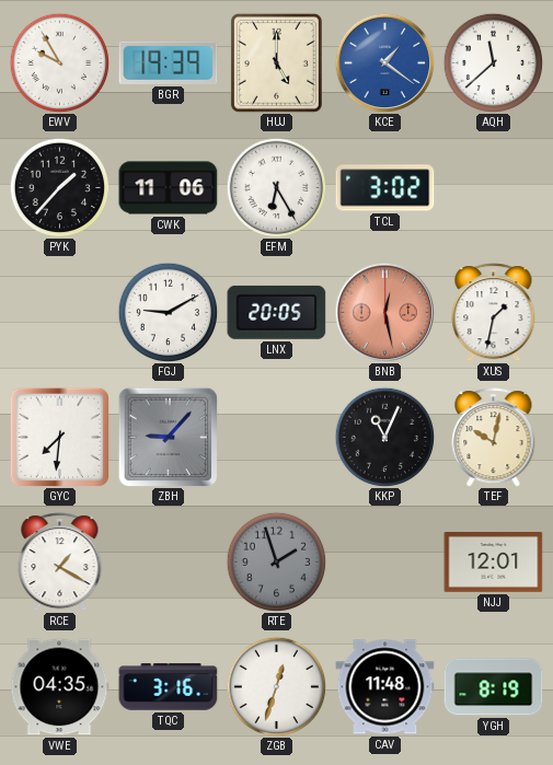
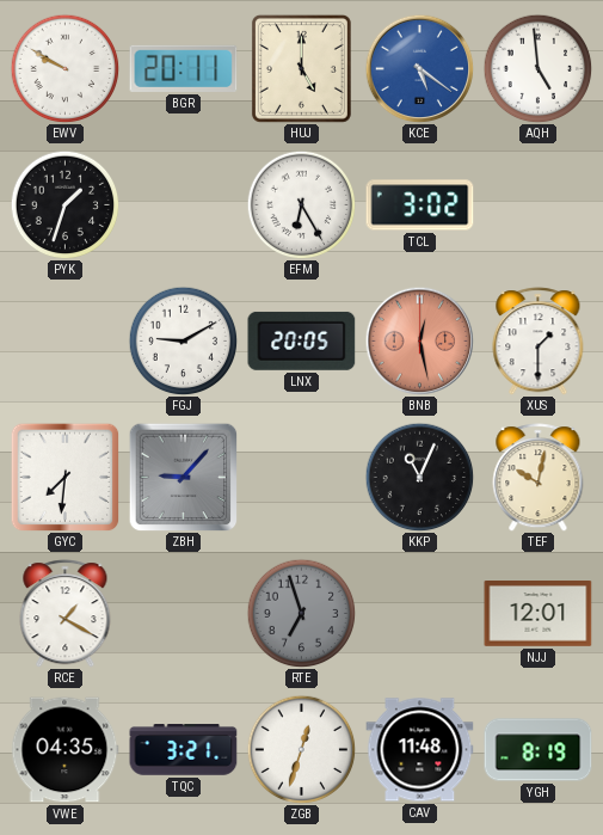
EWV: 9:55 -> 9:50
BGR: 19:39 -> 20:11
KCE: 1:21 -> 5:21
AQH: 11:38 -> 4:59
PYK: 1:37 -> 1:33
CWK: 11:06 -> none
XUS: 1:32 -> 1:30
RTE: 1:57 -> 6:57
TQC: 3:16 -> 3:21
